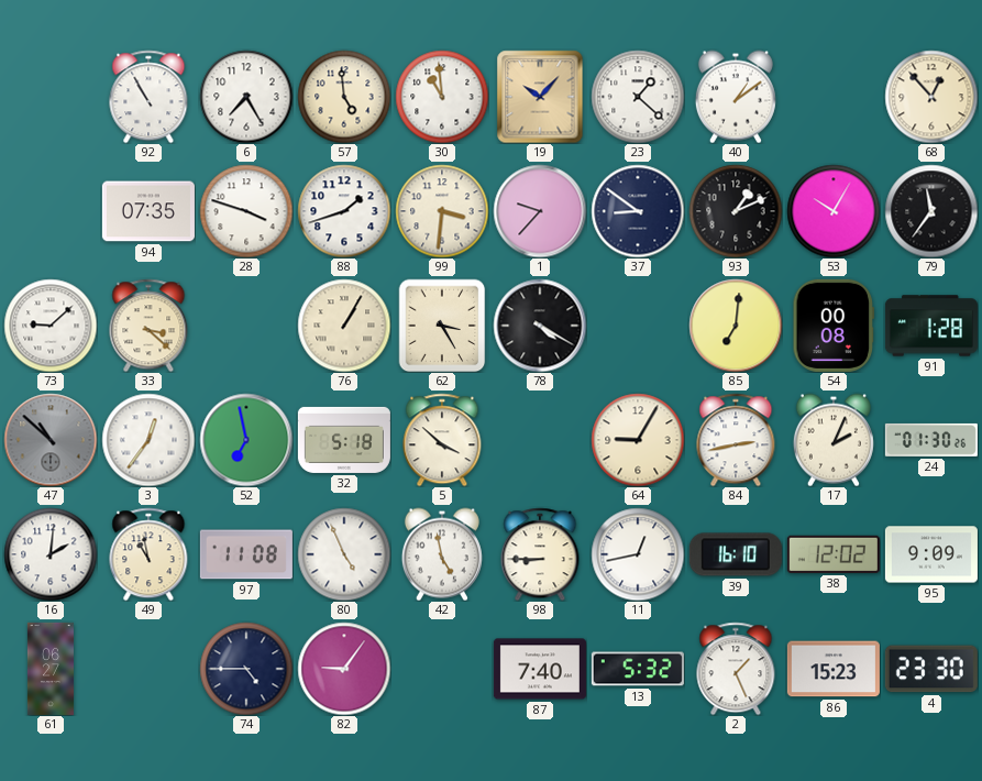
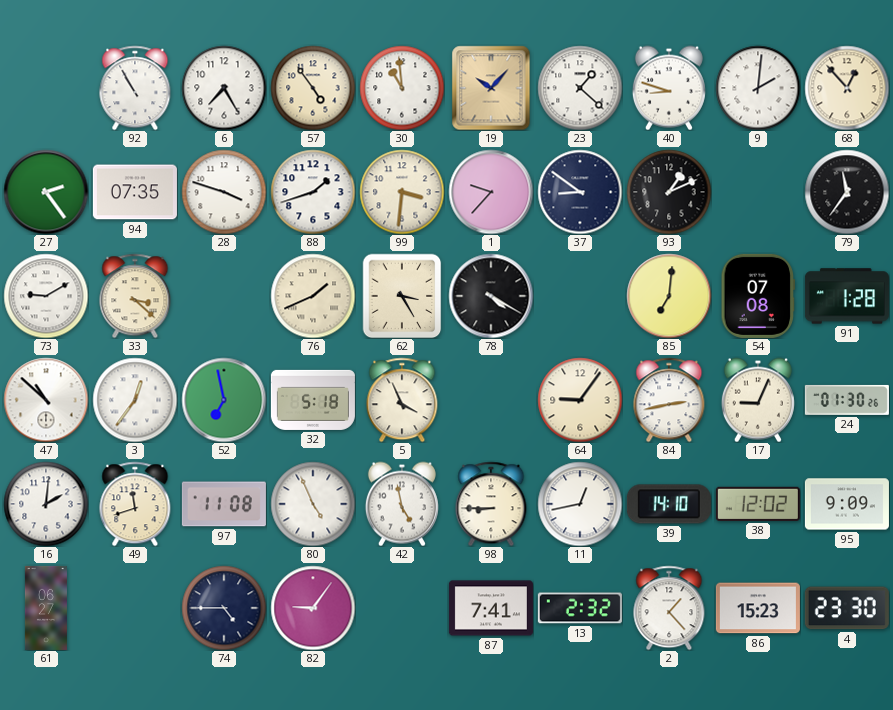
57: 4:59 -> 4:54
40: 1:09 -> 8:48
9: none -> 2:01
27: none -> 2:24
53: 10:05 -> none
73: 9:08 -> 9:10
76: 1:05 -> 1:41
54: 00:08 -> 07:08
47 dial: grey -> white
5: 3:52 -> 3:56
64: 9:05 -> 9:06
17: 2:04 -> 9:04
49: 10:58 -> 11:42
39: 16:10 -> 14:10
87: 7:40 -> 7:41
13: 5:32 -> 2:32
2: 1:26 -> 1:23
